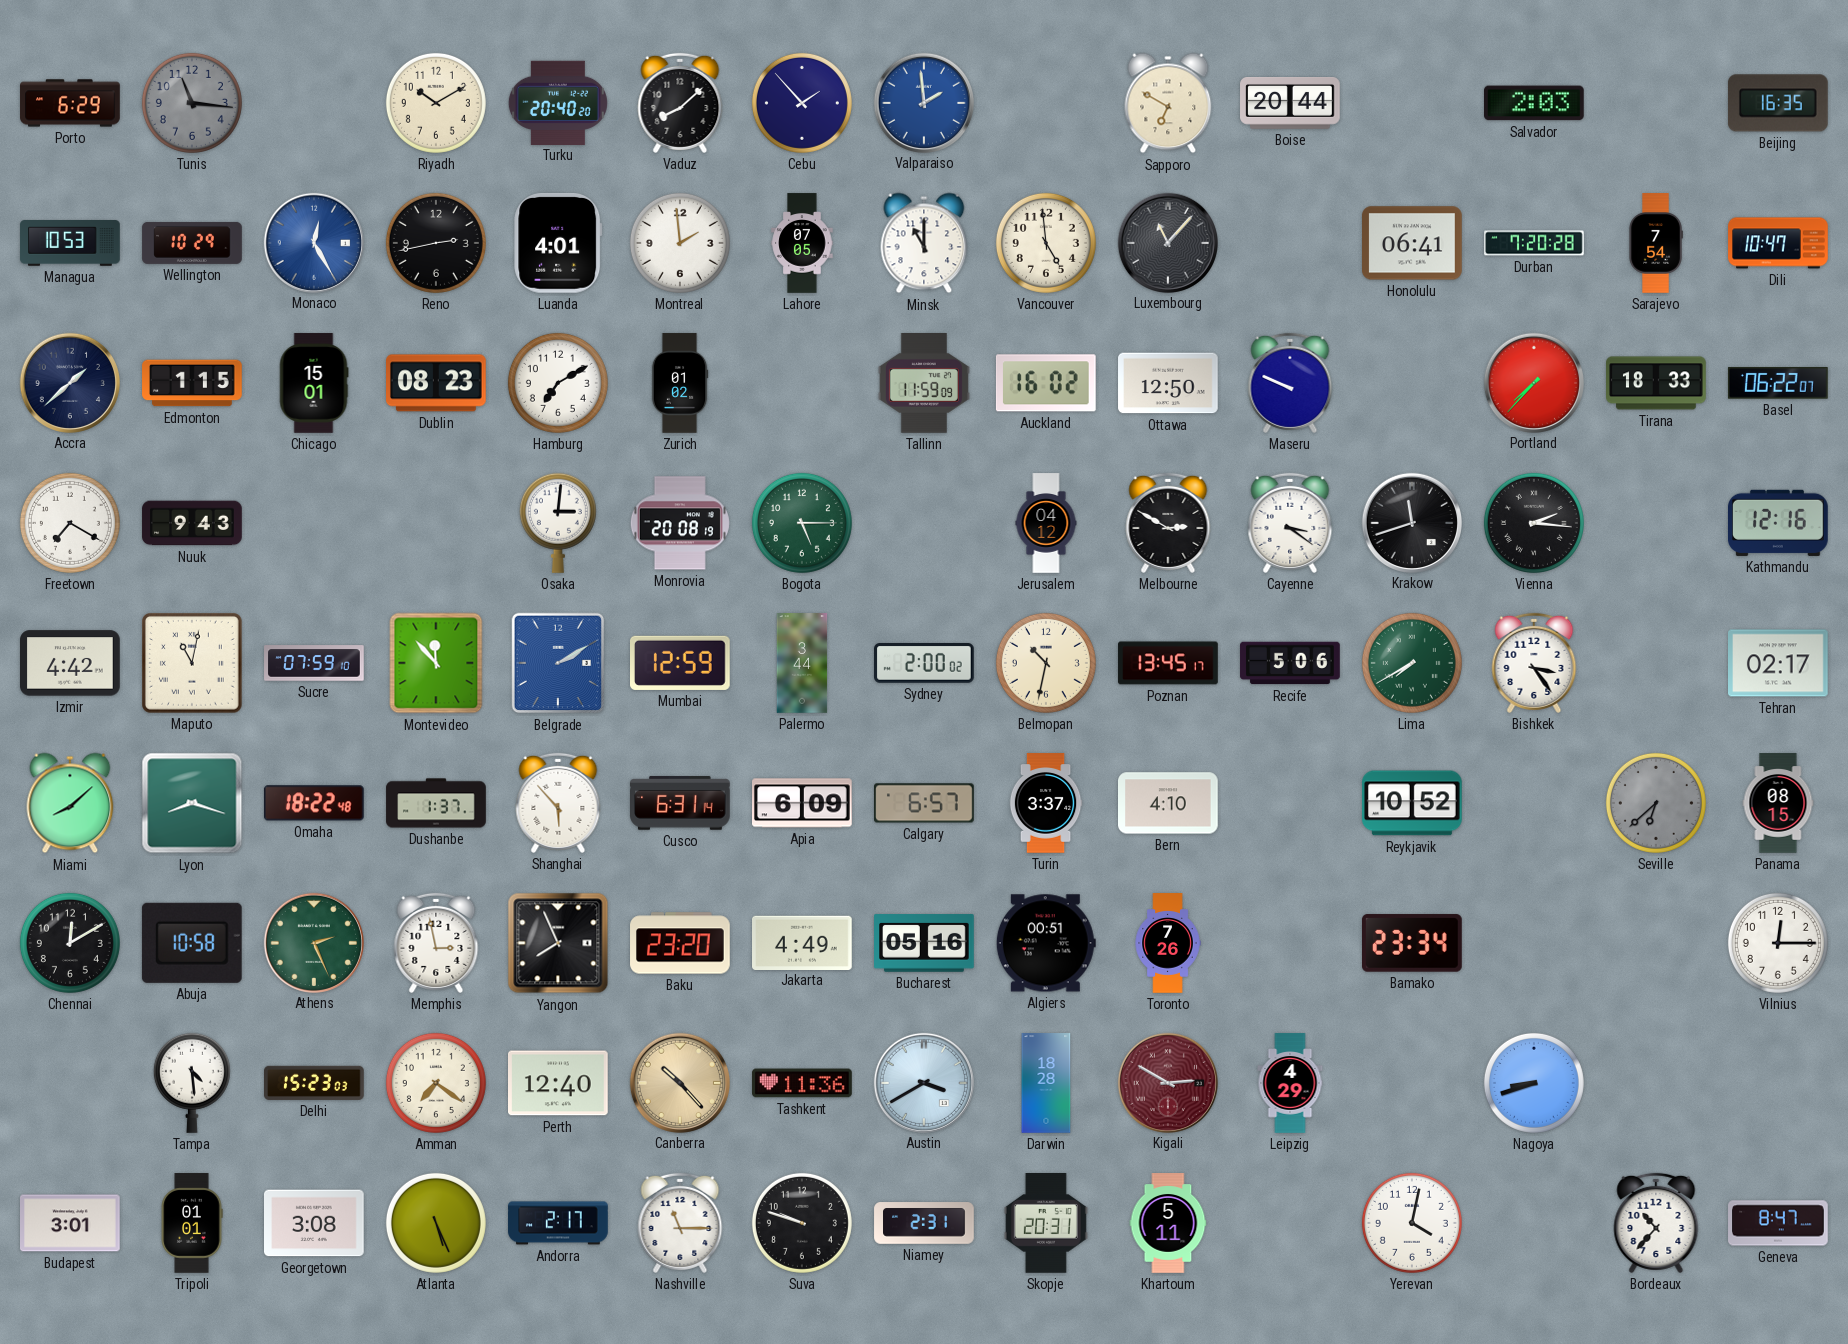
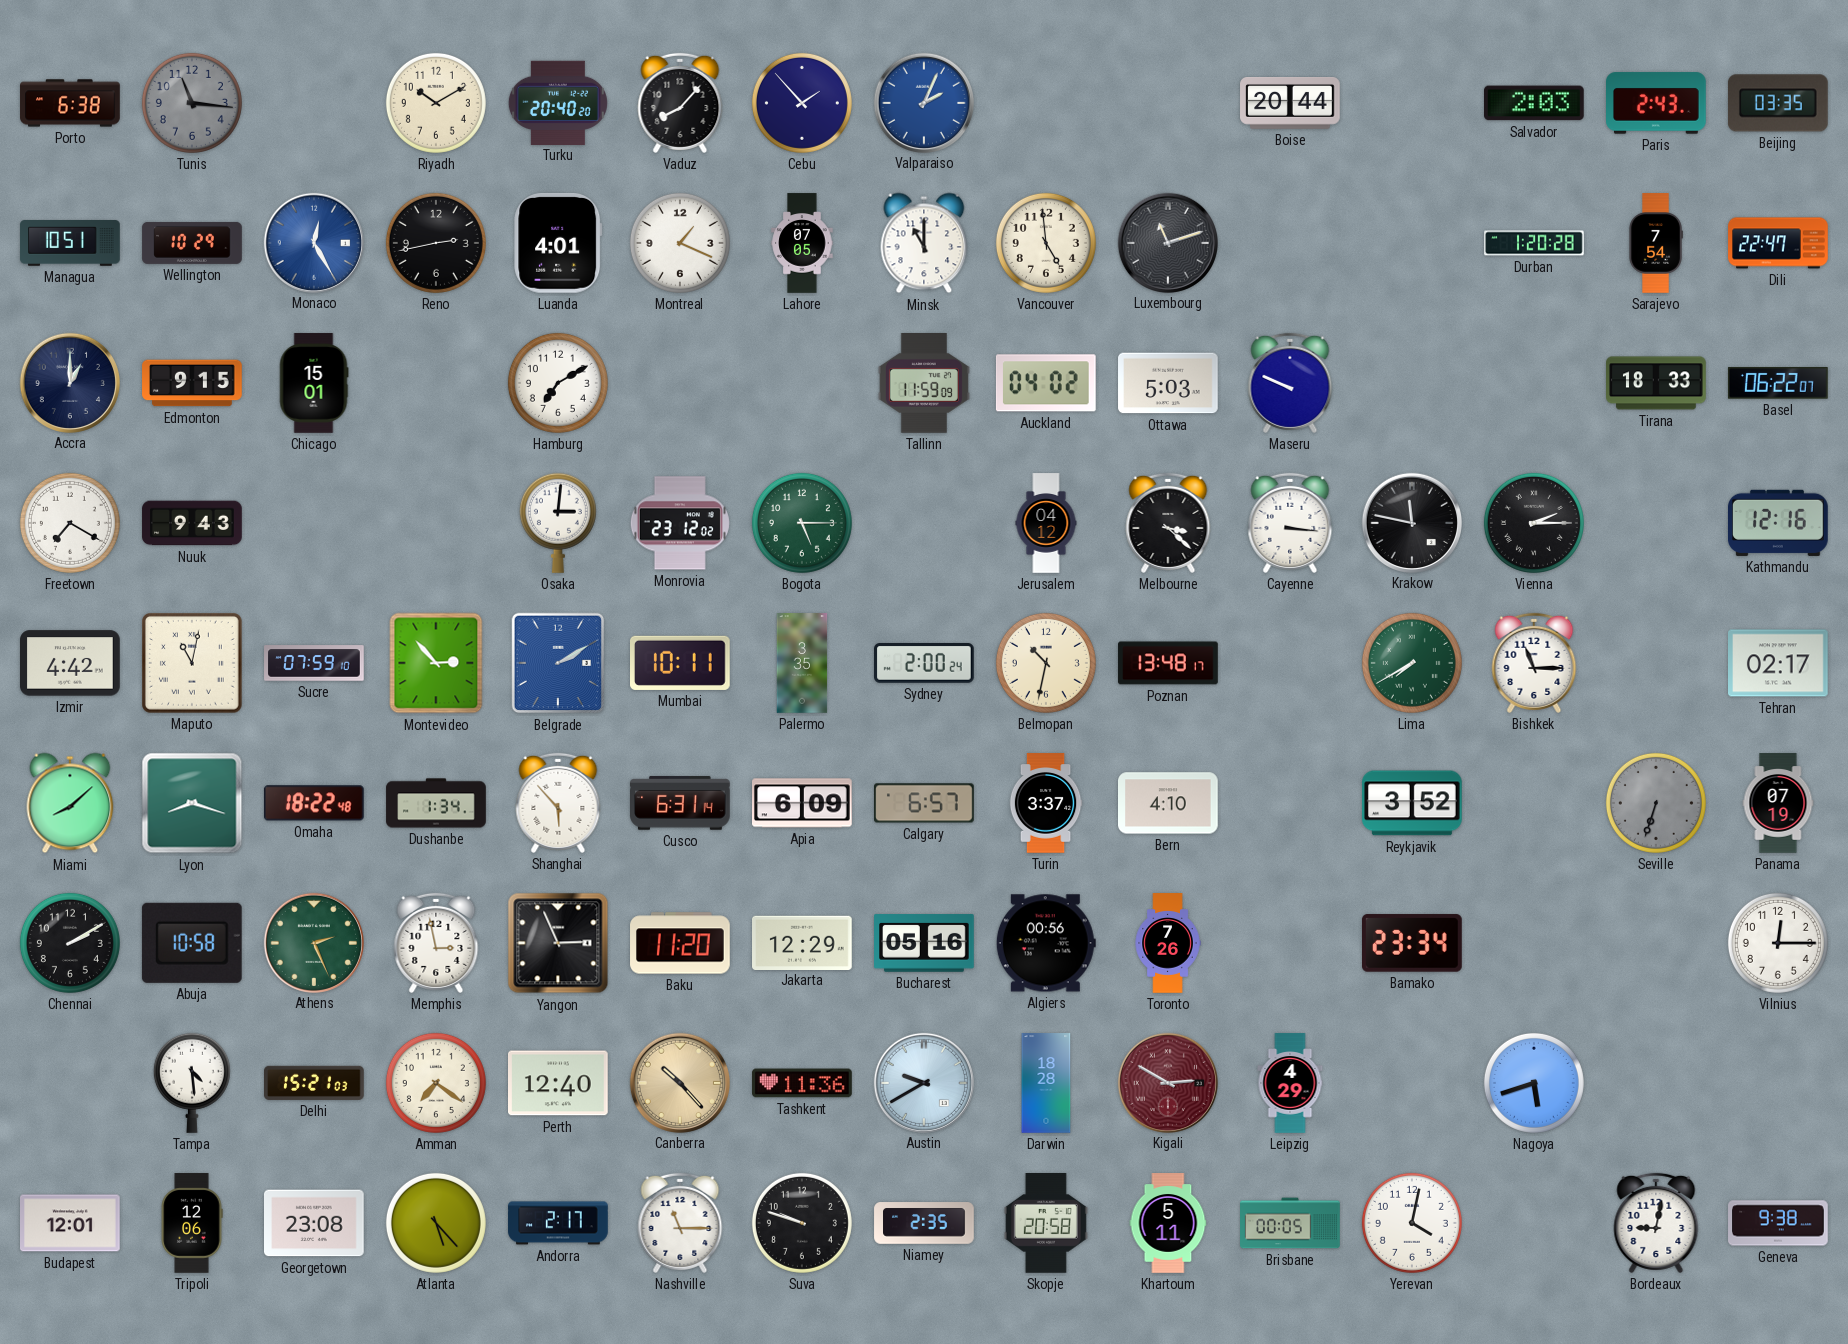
Porto: 6:29 -> 6:38
Vaduz: 8:08 -> 8:07
Valparaiso: 1:59 -> 2:04
Sapporo: 6:50 -> none
Paris: none -> 2:43
Beijing: 16:35 -> 03:35
Managua: 10:53 -> 10:51
Montreal: 1:59 -> 1:19
Luxembourg: 11:07 -> 11:12
Honolulu: 06:41 -> none
Durban: 7:20 -> 1:20
Dili: 10:47 -> 22:47
Accra: 1:38 -> 1:00
Edmonton: 1:15 -> 9:15
Dublin: 08:23 -> none
Zurich: 01:02 -> none
Auckland: 16:02 -> 04:02
Ottawa: 12:50 -> 5:03
Portland: 7:37 -> none
Monrovia: 20:08 -> 23:12
Melbourne: 2:50 -> 3:22
Cayenne: 3:21 -> 3:16
Krakow: 11:42 -> 11:47
Vienna: 2:16 -> 2:15
Montevideo: 11:53 -> 2:53
Mumbai: 12:59 -> 10:11
Palermo: 3:44 -> 3:35
Sydney: 2:00:02 -> 2:00:24
Poznan: 13:45 -> 13:48
Recife: 5:06 -> none
Bishkek: 3:24 -> 11:15
Dushanbe: 1:37 -> 1:34
Reykjavik: 10:52 -> 3:52
Seville: 6:38 -> 6:33
Panama: 08:15 -> 07:19
Chennai: 12:10 -> 2:10
Yangon: 7:56 -> 2:56
Baku: 23:20 -> 11:20
Jakarta: 4:49 -> 12:29
Algiers: 00:51 -> 00:56
Delhi: 15:23 -> 15:21
Austin: 3:40 -> 9:40
Nagoya: 8:42 -> 5:42
Budapest: 3:01 -> 12:01
Tripoli: 01:01 -> 12:06
Georgetown: 3:08 -> 23:08
Atlanta: 5:26 -> 5:23
Niamey: 2:31 -> 2:35
Skopje: 20:31 -> 20:58
Brisbane: none -> 00:05
Bordeaux: 10:37 -> 9:02
Geneva: 8:47 -> 9:38
